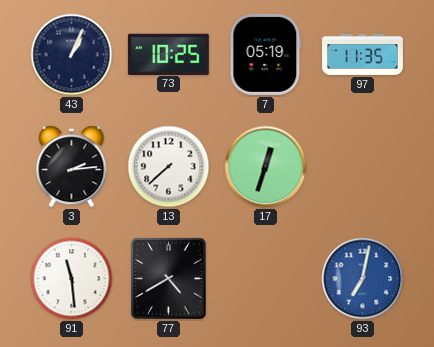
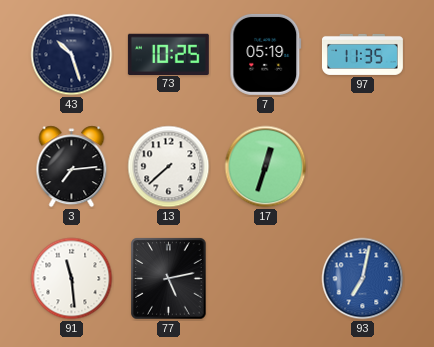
43: 1:04 -> 10:27
3: 2:14 -> 7:14
77: 4:40 -> 5:13
